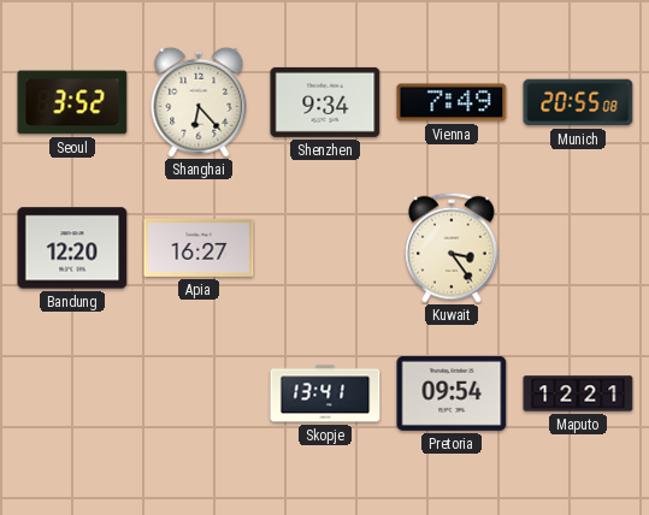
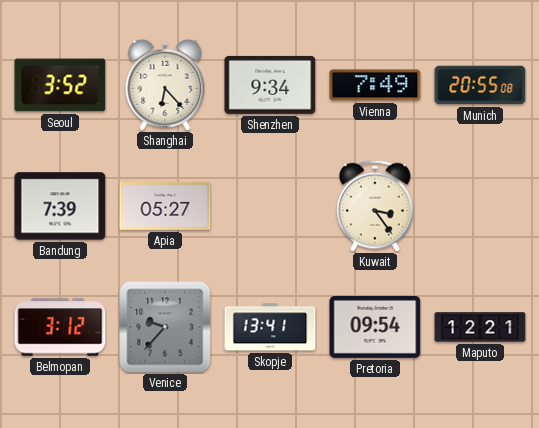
Bandung: 12:20 -> 7:39
Apia: 16:27 -> 05:27
Belmopan: none -> 3:12
Venice: none -> 9:37
